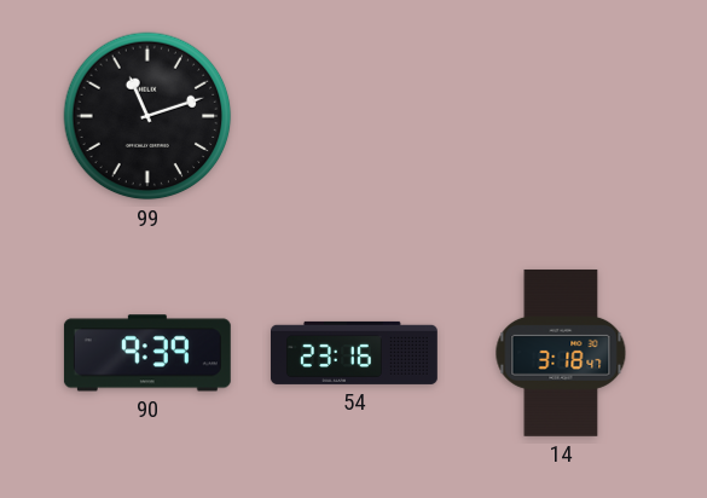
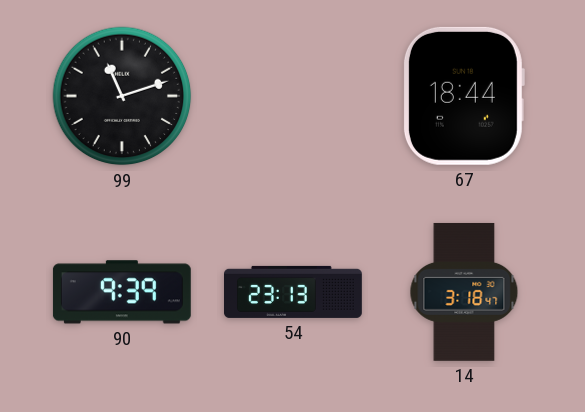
67: none -> 18:44
54: 23:16 -> 23:13
